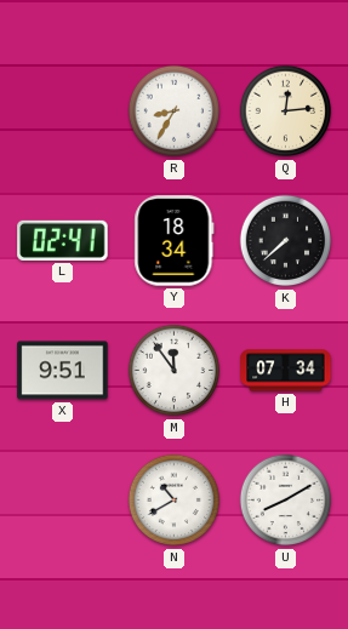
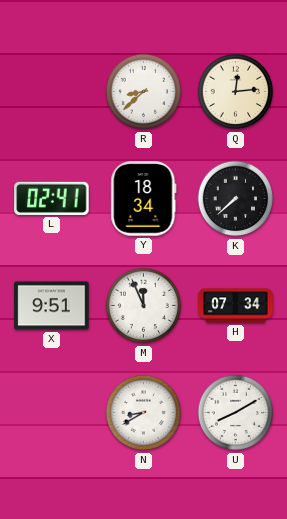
R: 8:35 -> 8:38
M: 11:54 -> 11:56
N: 10:40 -> 8:40
